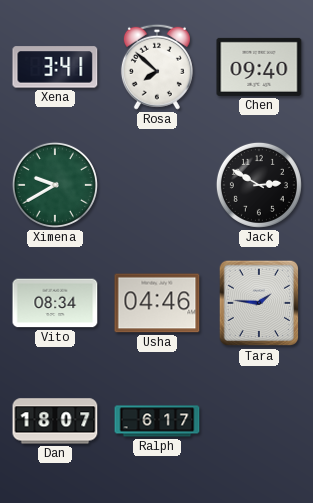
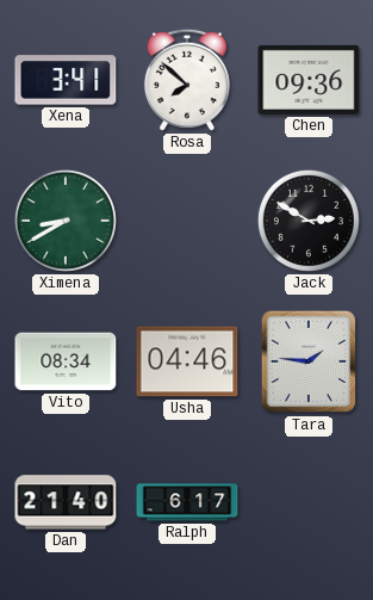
Chen: 09:40 -> 09:36
Ximena: 9:40 -> 8:40
Dan: 18:07 -> 21:40
